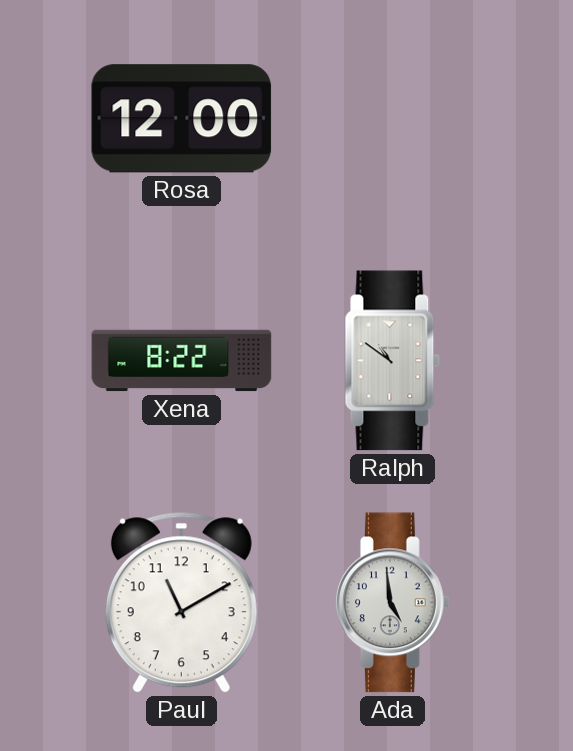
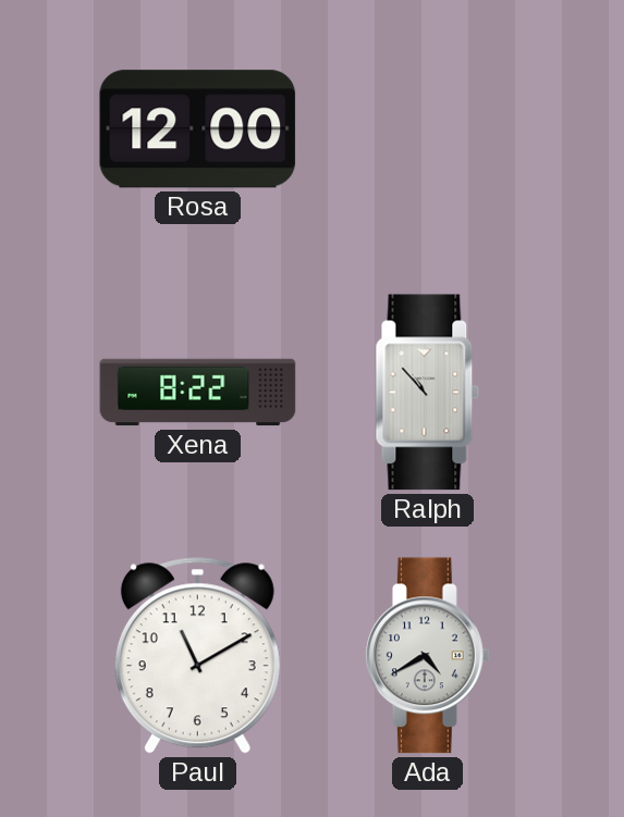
Ralph: 10:51 -> 10:53
Ada: 4:59 -> 4:40
